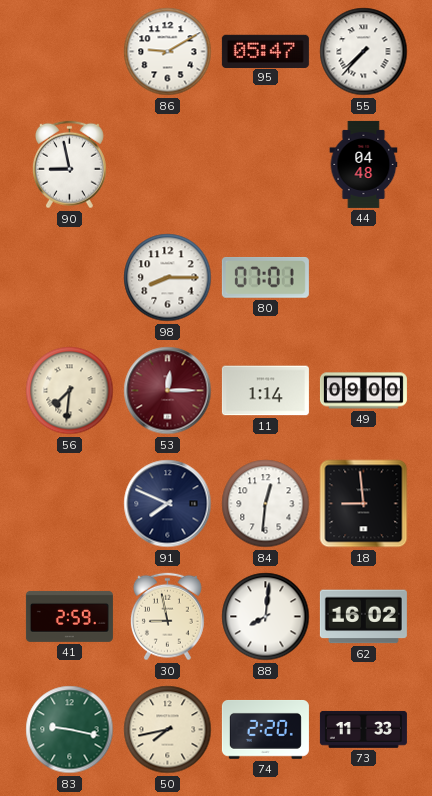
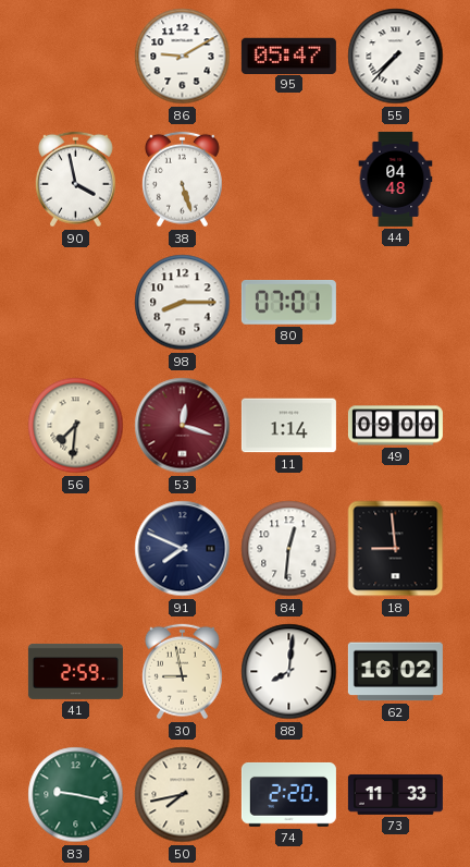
90: 8:58 -> 3:58
38: none -> 5:27
53: 12:15 -> 12:18
